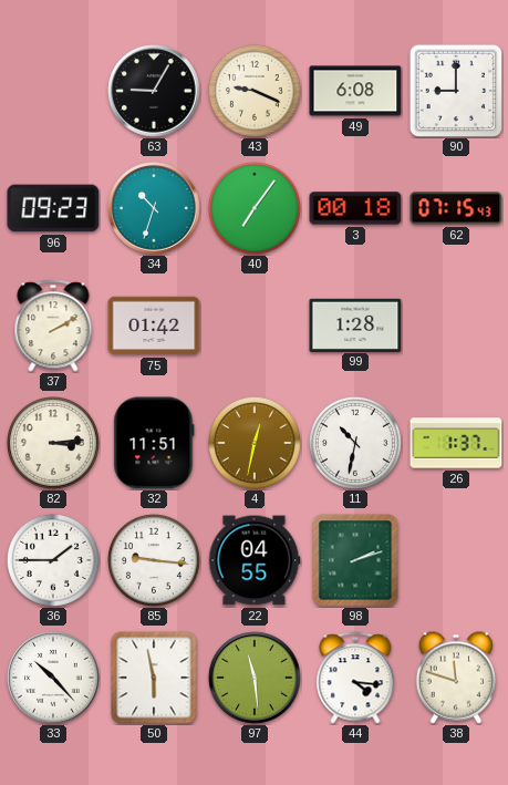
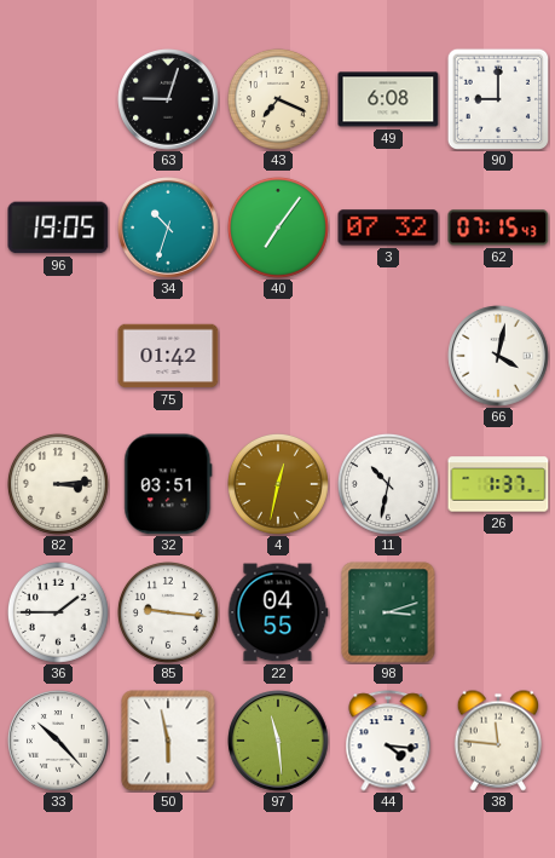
63: 9:05 -> 9:03
43: 9:19 -> 7:19
96: 09:23 -> 19:05
3: 00:18 -> 07:32
37: 2:10 -> none
99: 1:28 -> none
66: none -> 4:02
32: 11:51 -> 03:51
98: 2:12 -> 3:12
38: 11:48 -> 11:46
